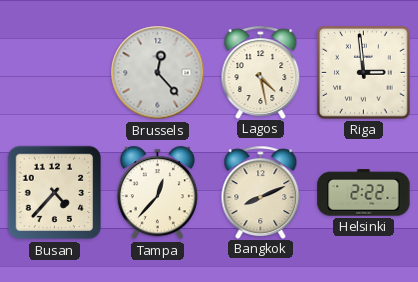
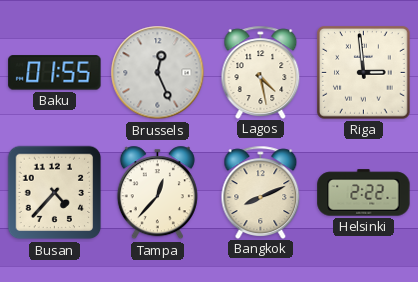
Baku: none -> 01:55
Brussels: 12:23 -> 12:26
